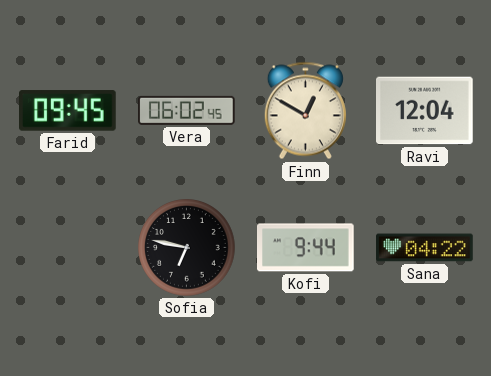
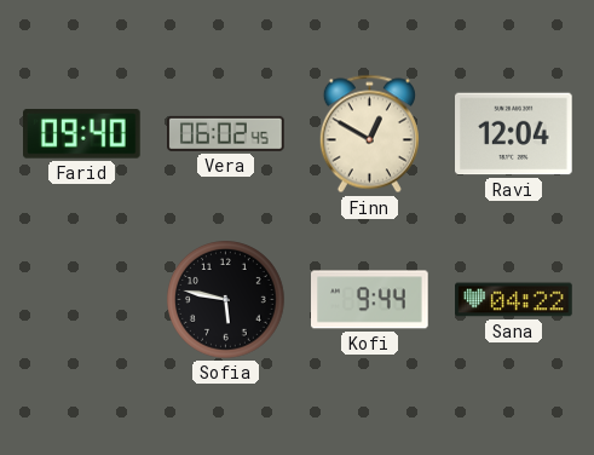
Farid: 09:45 -> 09:40
Sofia: 6:47 -> 5:47
